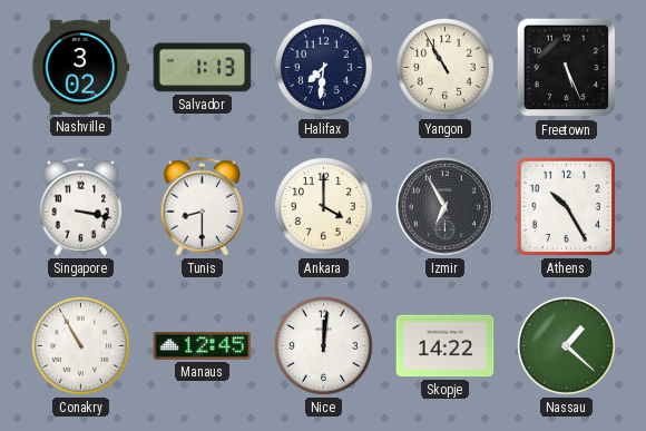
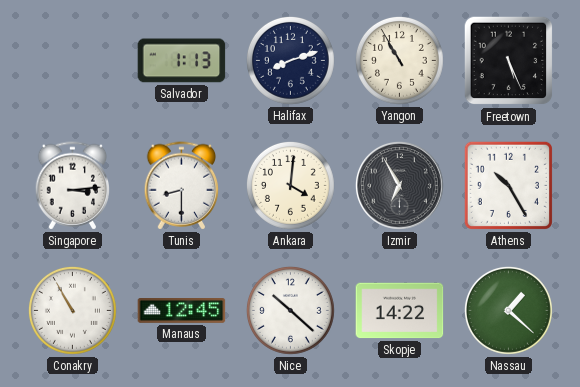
Nashville: 3:02 -> none
Halifax: 7:31 -> 8:12
Singapore: 3:17 -> 3:14
Ankara: 4:00 -> 4:01
Nice: 12:01 -> 10:22
